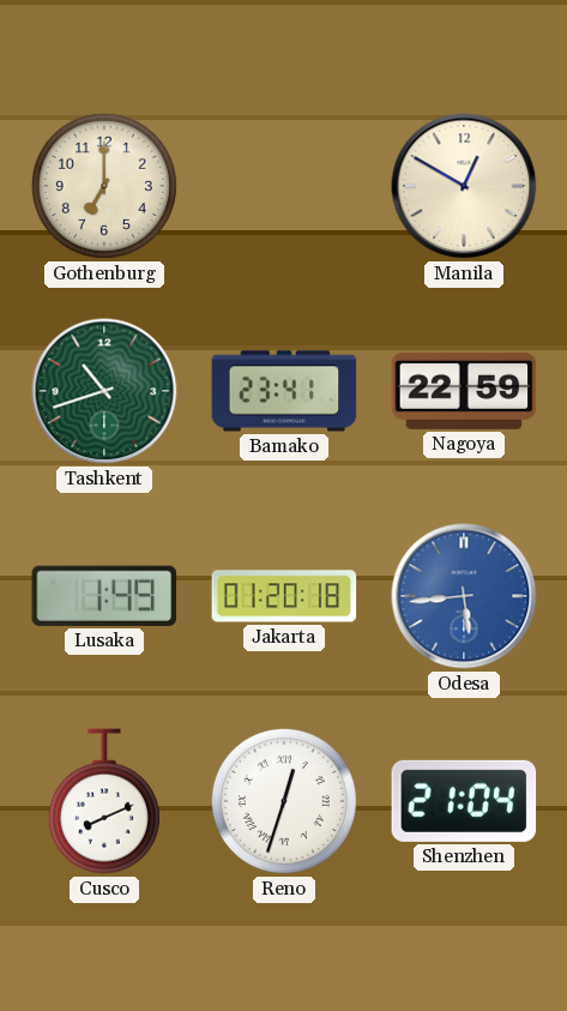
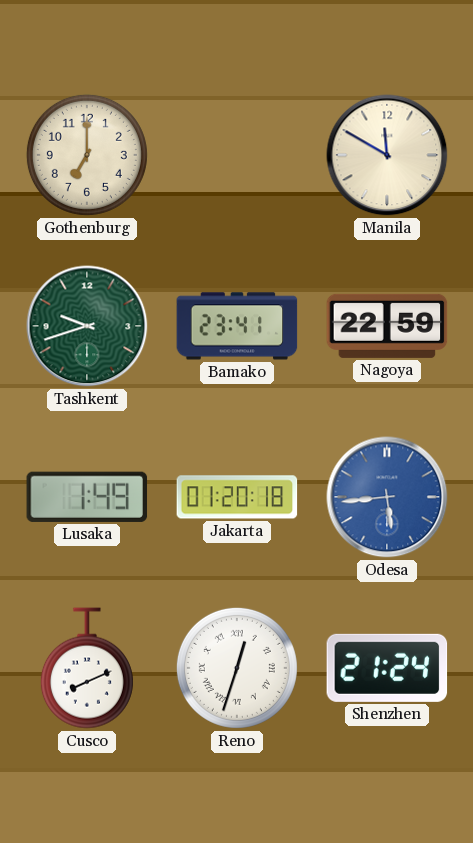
Manila: 12:50 -> 11:50
Tashkent: 10:42 -> 9:42
Shenzhen: 21:04 -> 21:24
